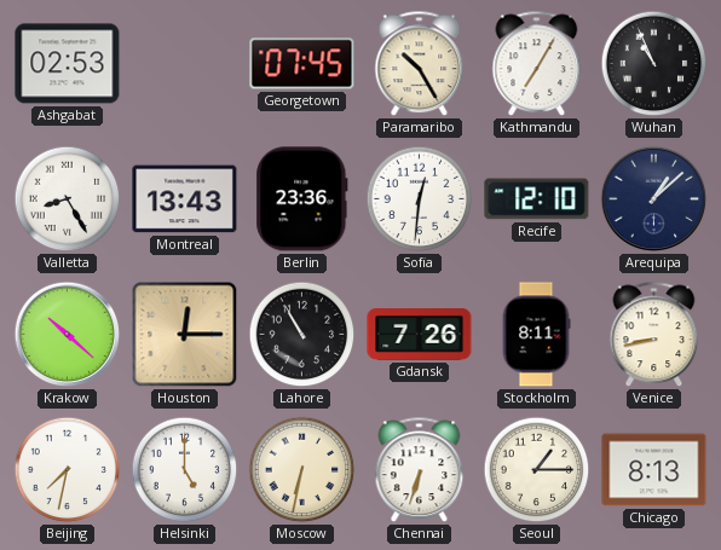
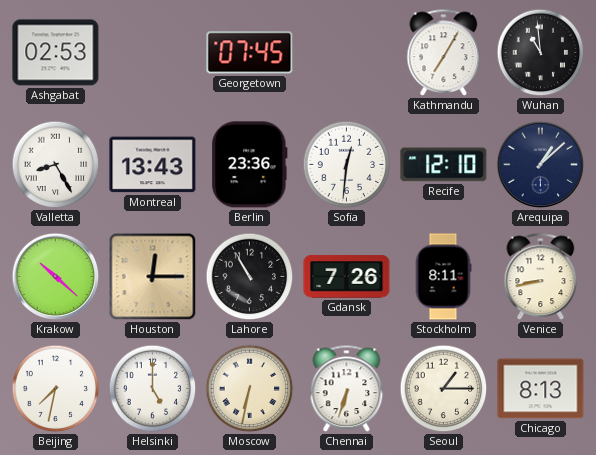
Paramaribo: 10:25 -> none
Wuhan: 10:56 -> 10:59
